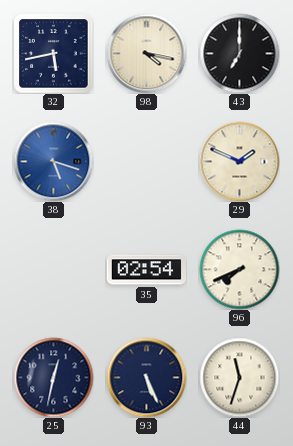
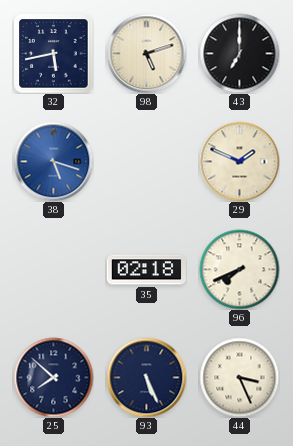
98: 4:17 -> 5:12
35: 02:54 -> 02:18
25: 12:32 -> 7:52
44: 11:33 -> 3:26
